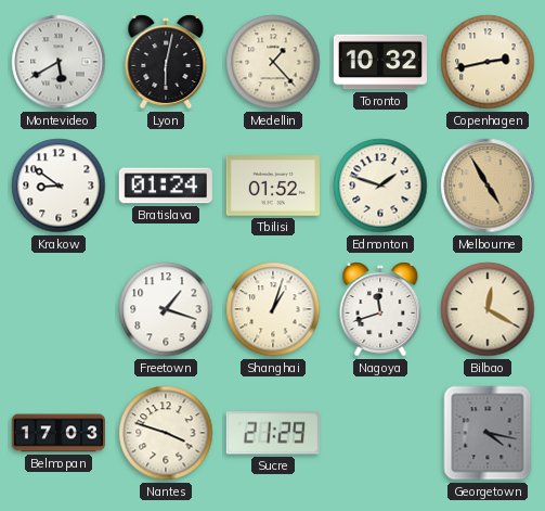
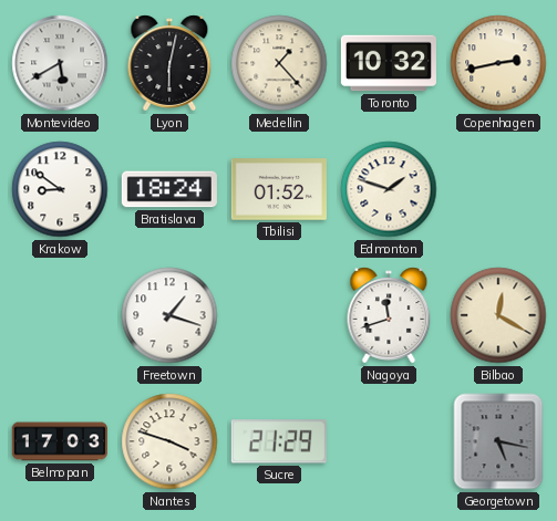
Bratislava: 01:24 -> 18:24
Melbourne: 4:55 -> none
Shanghai: 1:03 -> none
Georgetown: 4:17 -> 5:17
